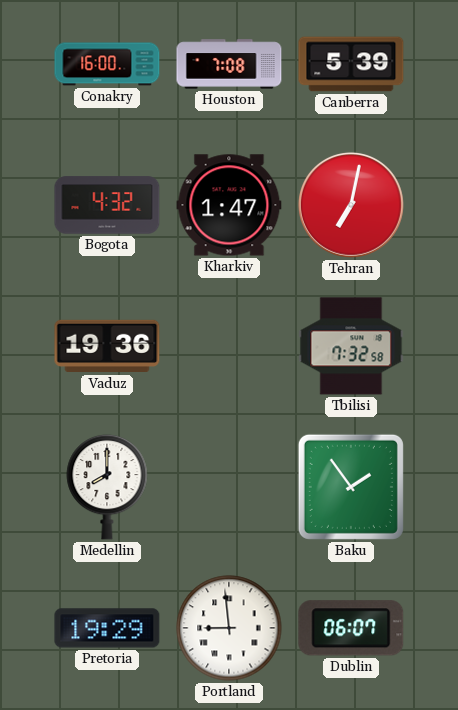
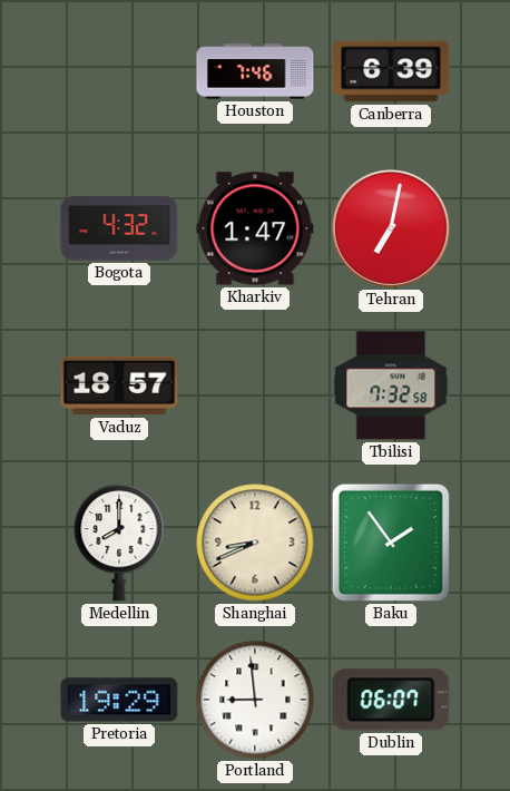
Conakry: 16:00 -> none
Houston: 7:08 -> 7:46
Canberra: 5:39 -> 6:39
Vaduz: 19:36 -> 18:57
Shanghai: none -> 8:41
